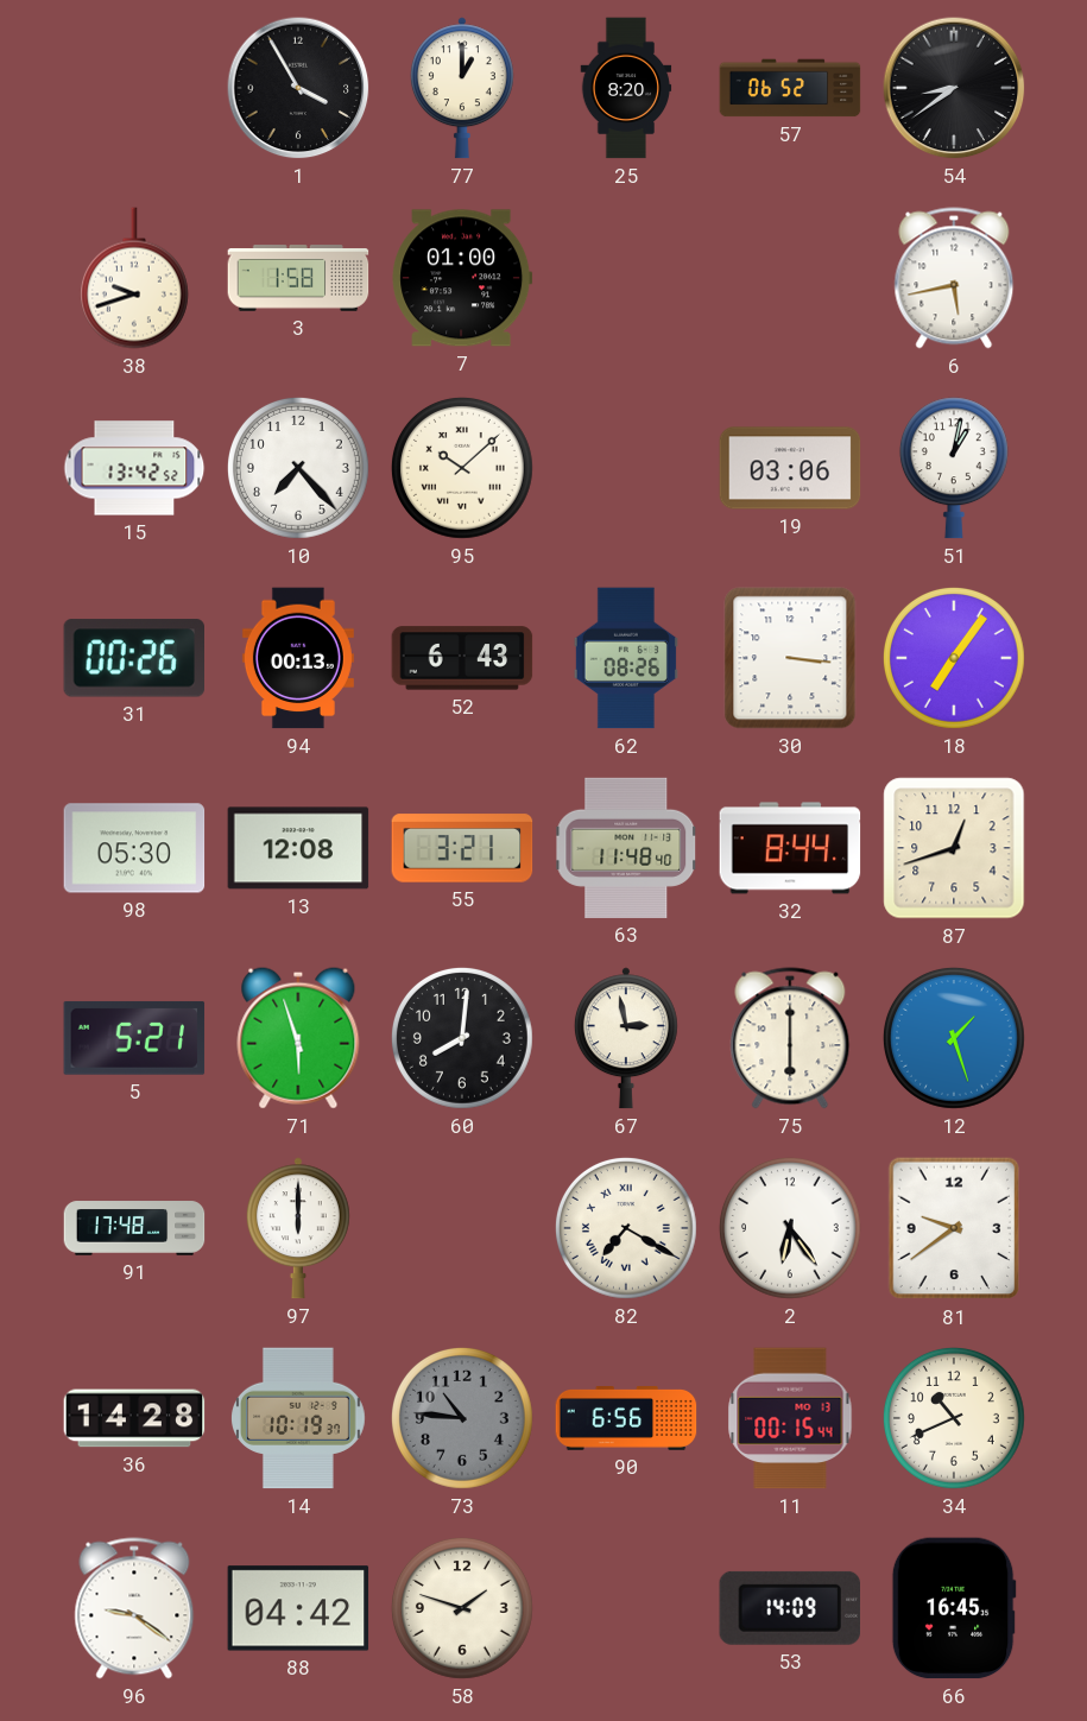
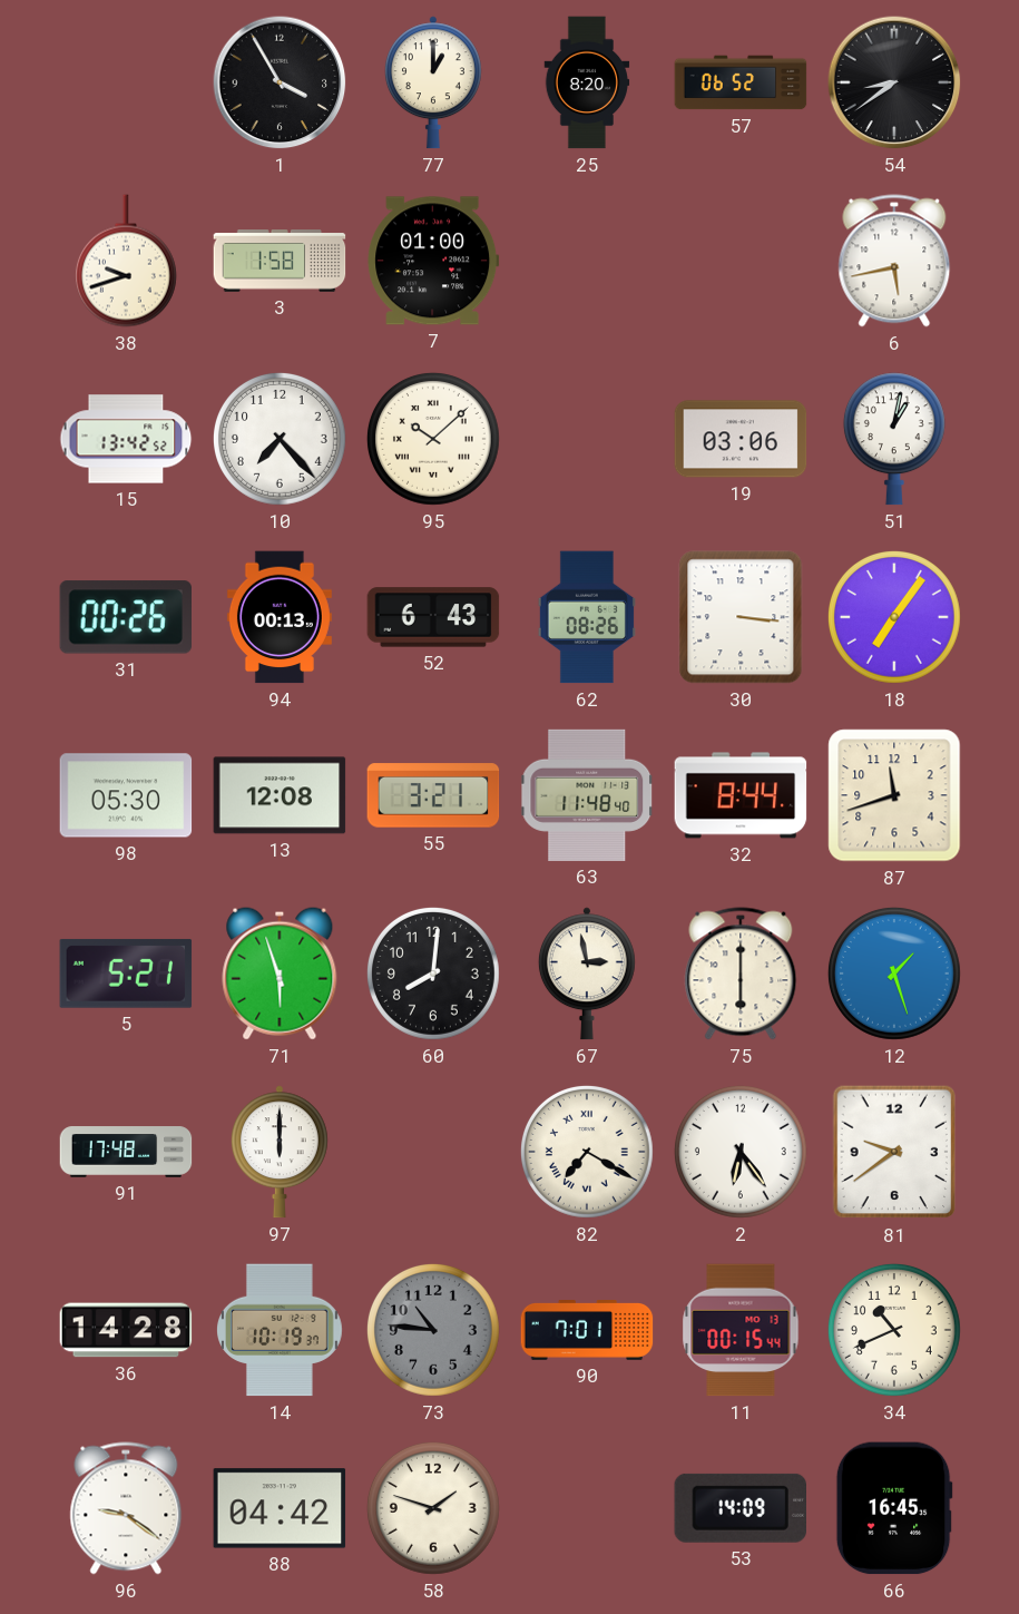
87: 12:42 -> 11:42
90: 6:56 -> 7:01
